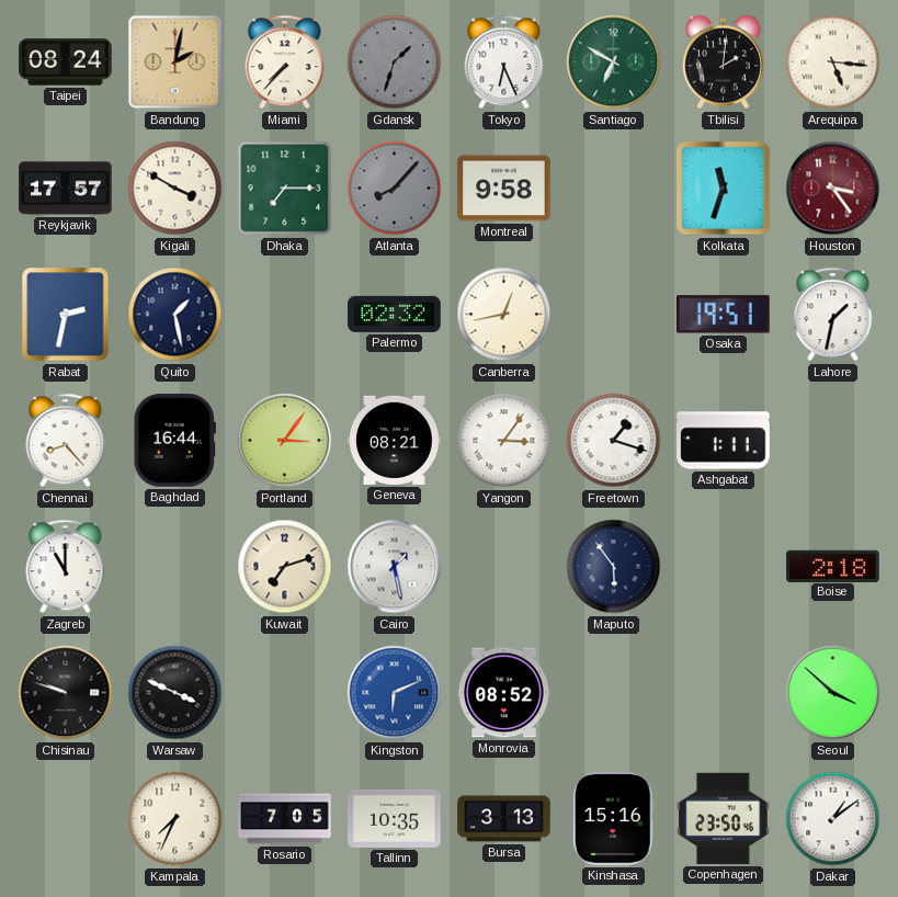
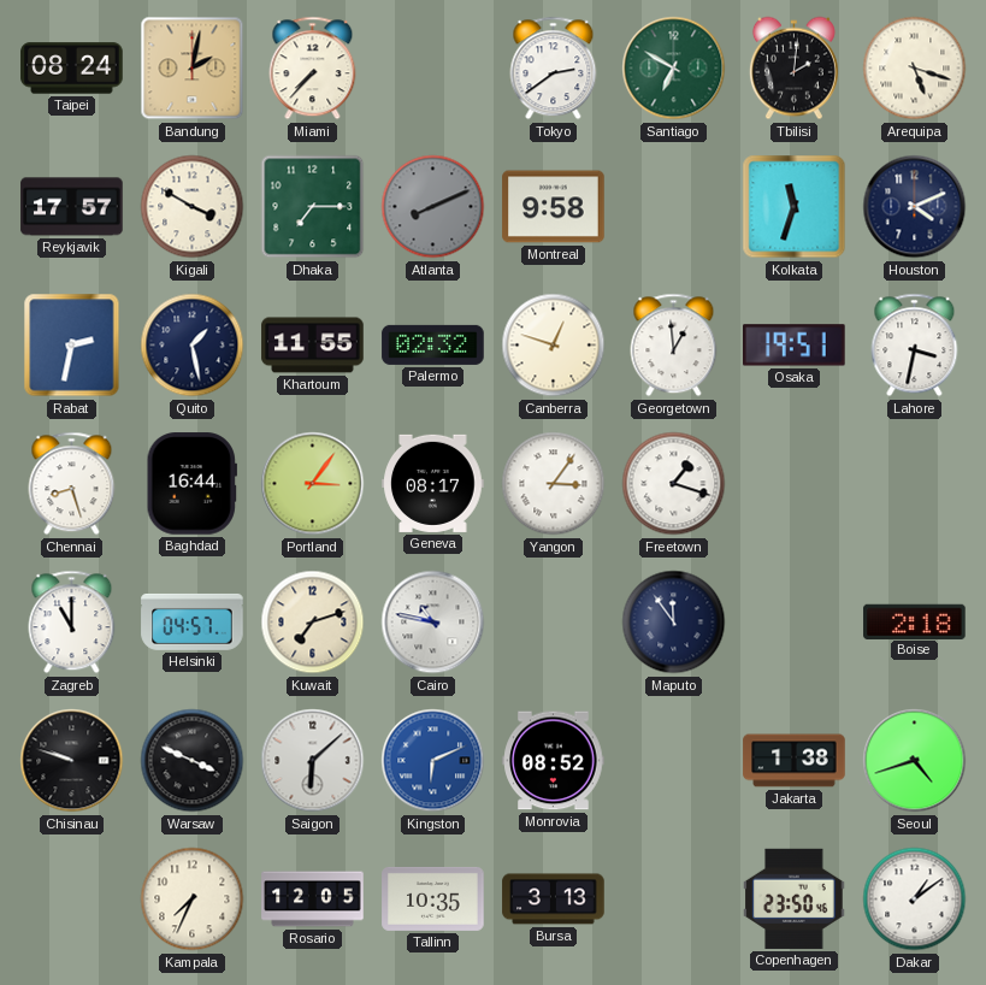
Gdansk: 1:33 -> none
Tokyo: 6:26 -> 2:39
Arequipa: 5:16 -> 5:18
Atlanta: 8:07 -> 8:11
Houston: 3:24 -> 4:11
Houston dial: burgundy -> navy
Khartoum: none -> 11:55
Canberra: 12:43 -> 12:48
Georgetown: none -> 12:59
Lahore: 1:32 -> 3:32
Chennai: 8:23 -> 8:27
Geneva: 08:21 -> 08:17
Ashgabat: 1:11 -> none
Helsinki: none -> 04:57
Cairo: 1:28 -> 10:47
Maputo: 5:54 -> 11:54
Saigon: none -> 6:08
Jakarta: none -> 1:38
Seoul: 3:52 -> 4:42
Rosario: 7:05 -> 12:05
Kinshasa: 15:16 -> none
